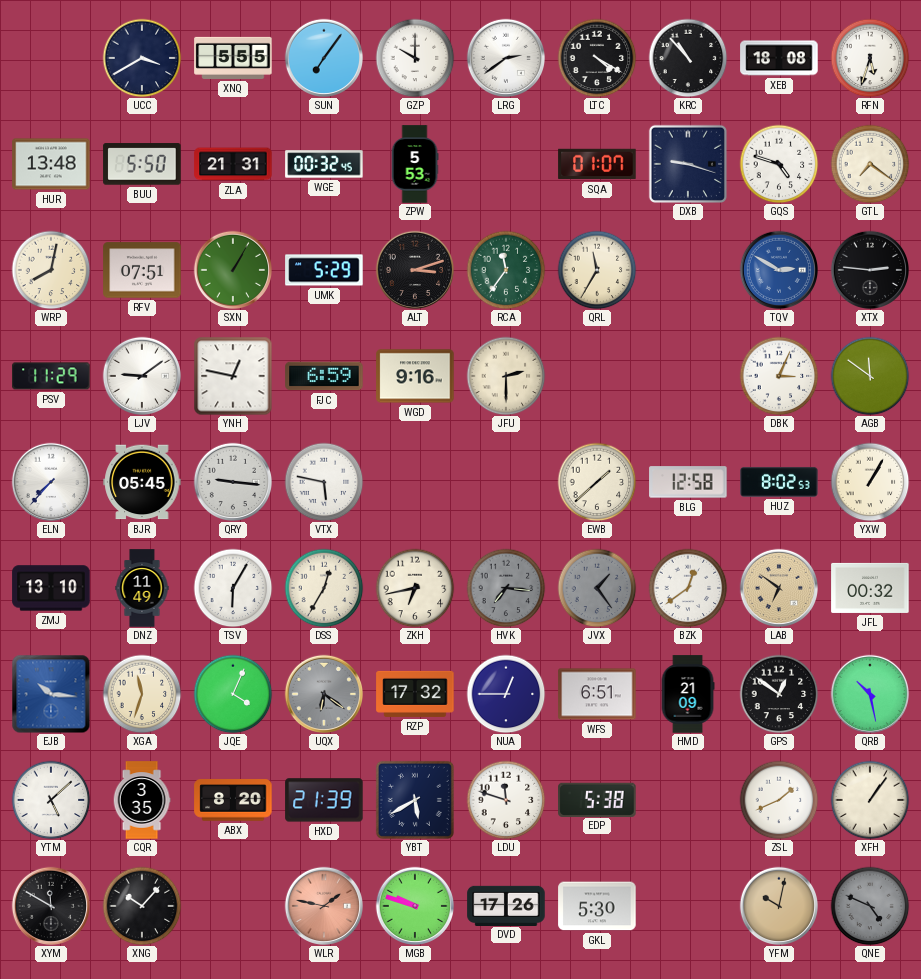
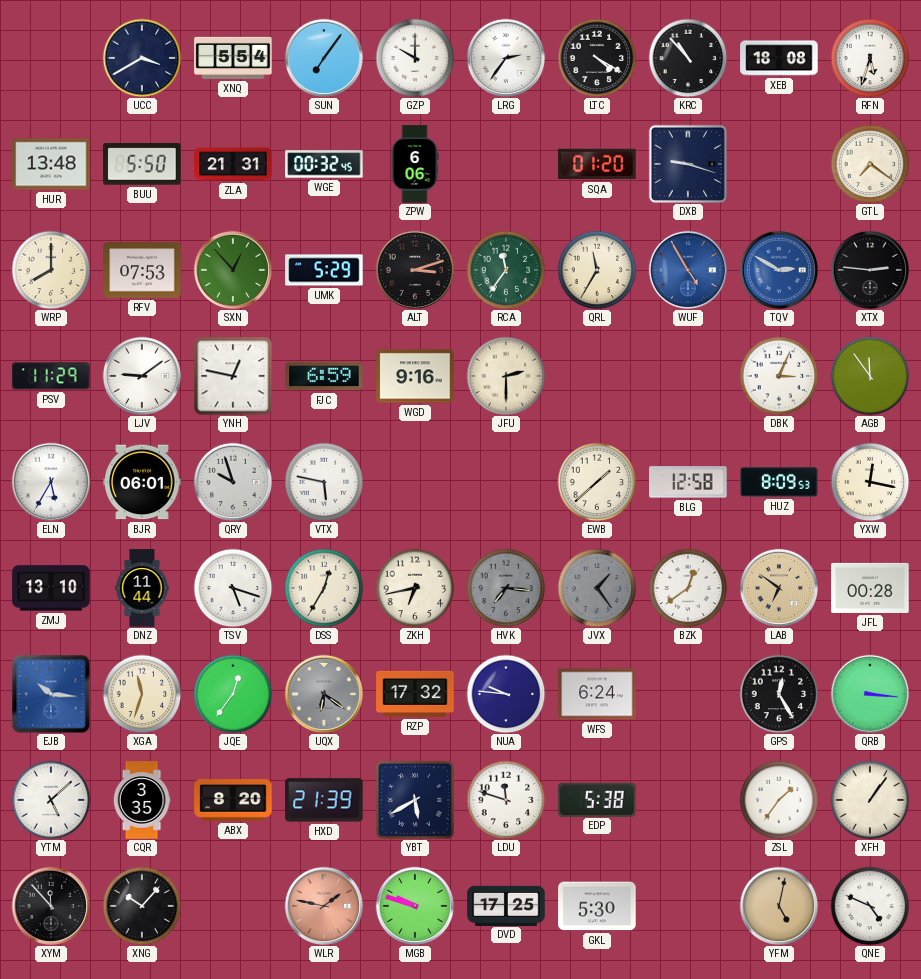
XNQ: 5:55 -> 5:54
LRG: 2:39 -> 2:36
ZPW: 5:53 -> 6:06
SQA: 01:07 -> 01:20
GQS: 4:48 -> none
WRP: 8:02 -> 8:00
RFV: 07:51 -> 07:53
SXN: 1:05 -> 12:53
WUF: none -> 4:55
AGB: 11:51 -> 11:54
ELN: 7:37 -> 5:35
BJR: 05:45 -> 06:01
QRY: 9:16 -> 9:57
HUZ: 8:02 -> 8:09
YXW: 1:05 -> 12:17
DNZ: 11:49 -> 11:44
TSV: 6:05 -> 5:18
JFL: 00:32 -> 00:28
JQE: 4:04 -> 12:36
NUA: 12:45 -> 9:46
WFS: 6:51 -> 6:24
HMD: 21:09 -> none
GPS: 12:51 -> 12:25
QRB: 10:28 -> 3:16
ZSL: 1:41 -> 1:36
XYM: 11:50 -> 11:53
DVD: 17:26 -> 17:25
YFM: 10:02 -> 5:02
QNE dial: grey -> white
